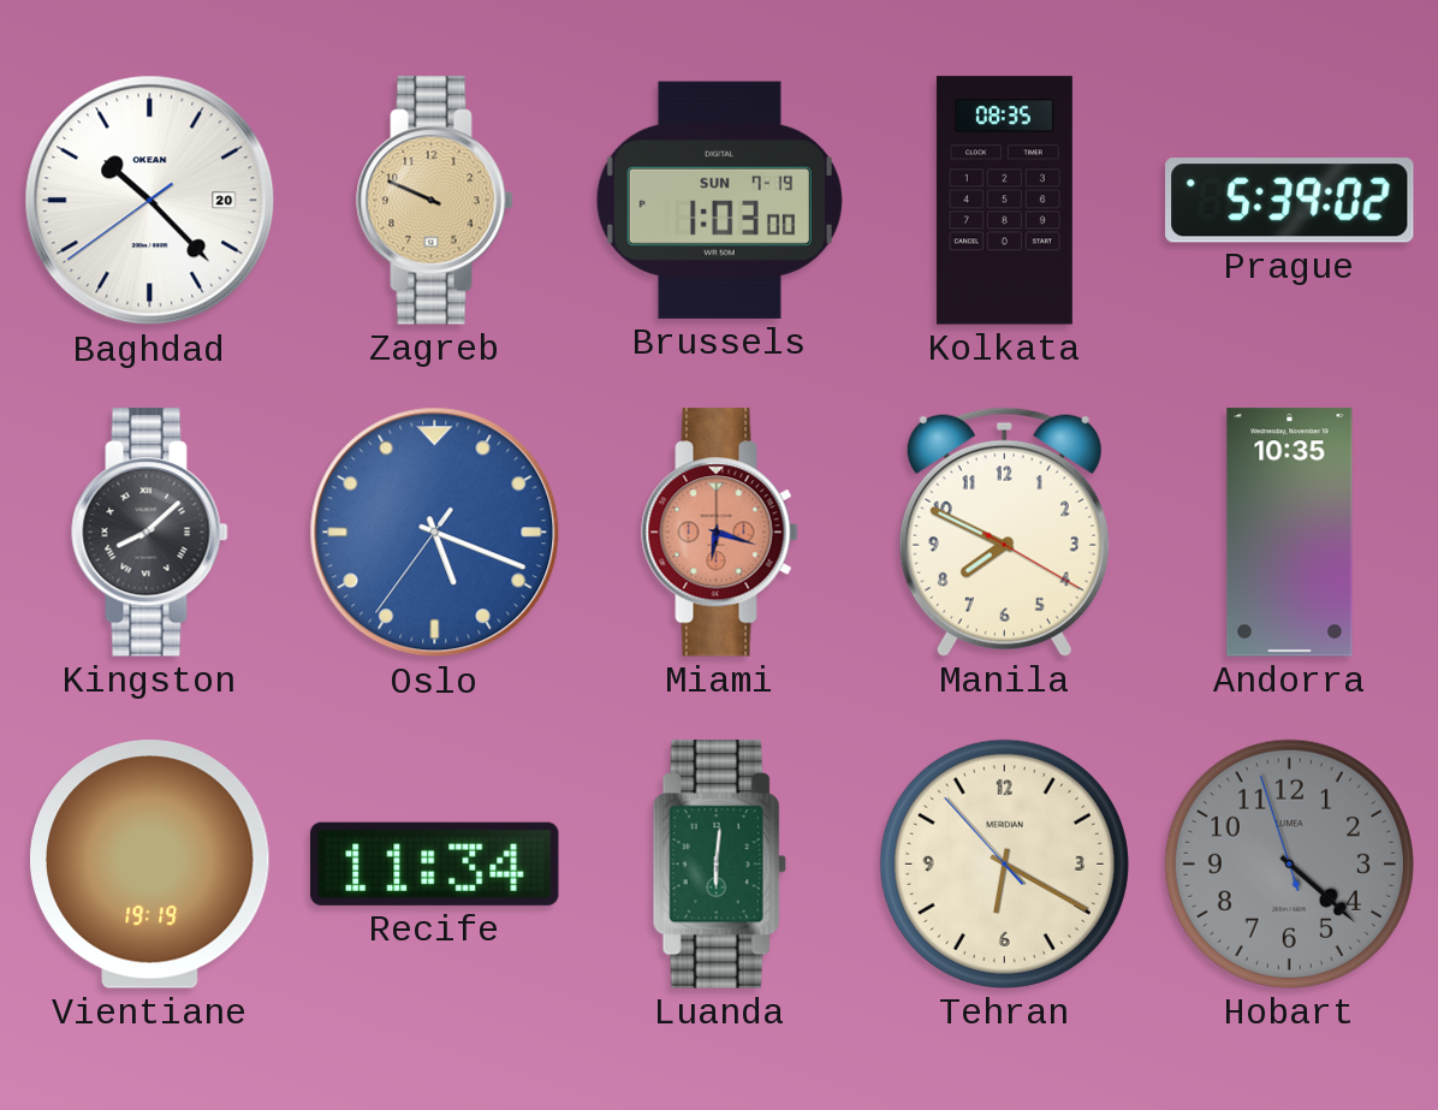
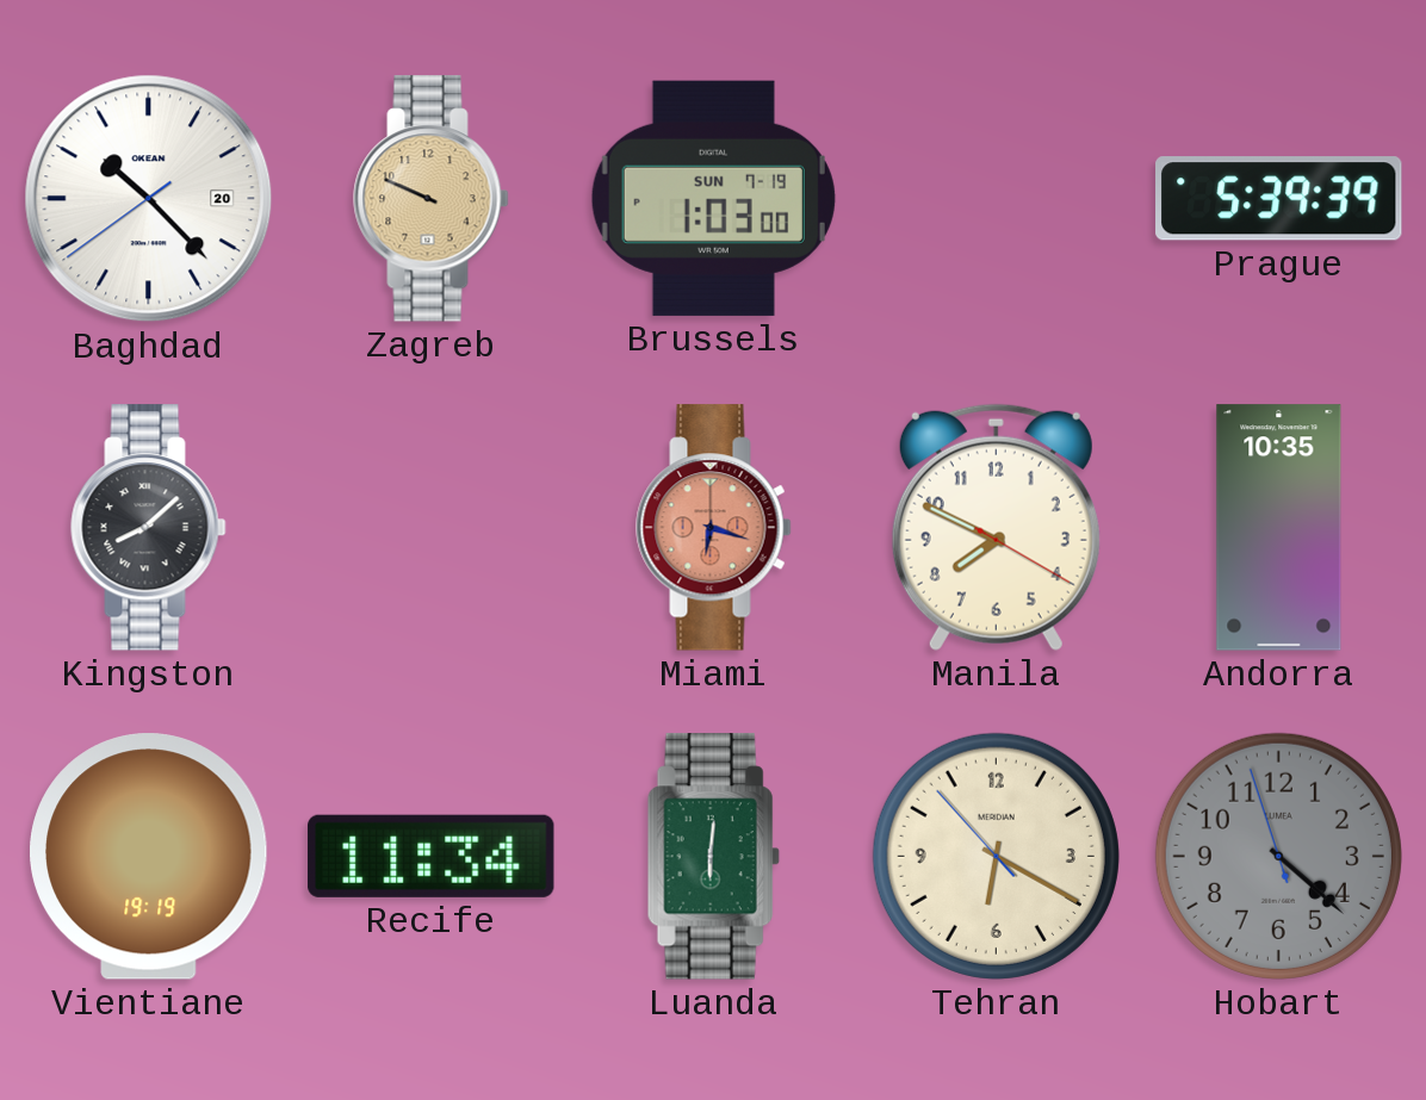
Kolkata: 08:35 -> none
Prague: 5:39:02 -> 5:39:39
Oslo: 5:18 -> none
